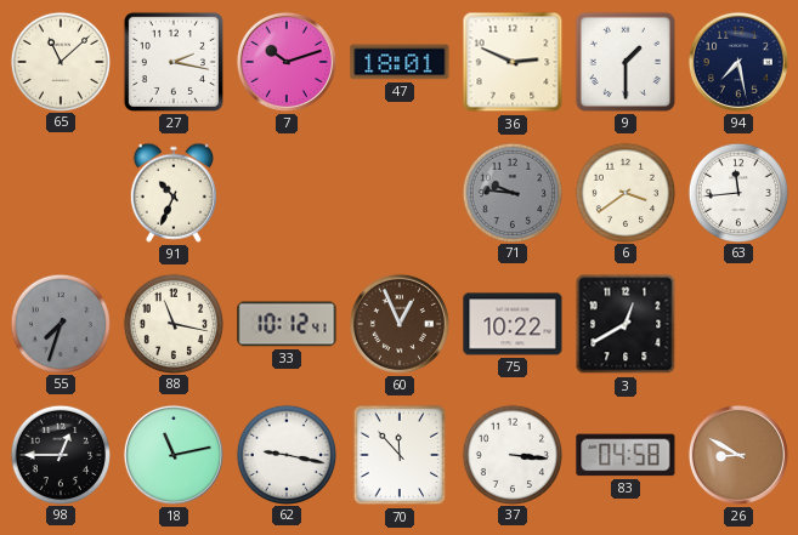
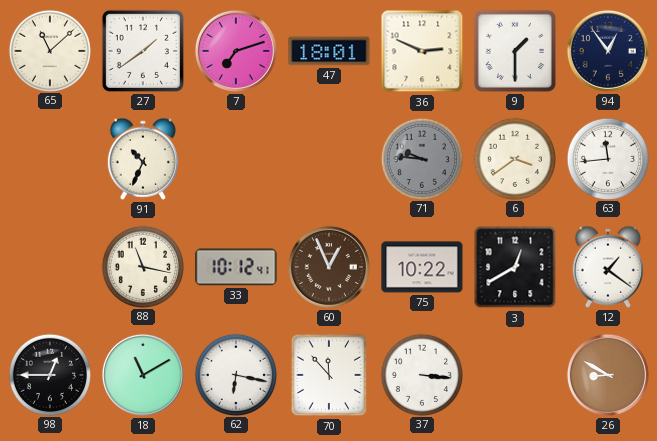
27: 2:17 -> 1:39
7: 10:12 -> 7:12
94: 7:28 -> 12:54
55: 7:33 -> none
12: none -> 1:21
18: 11:13 -> 11:10
62: 9:17 -> 6:17
83: 04:58 -> none
